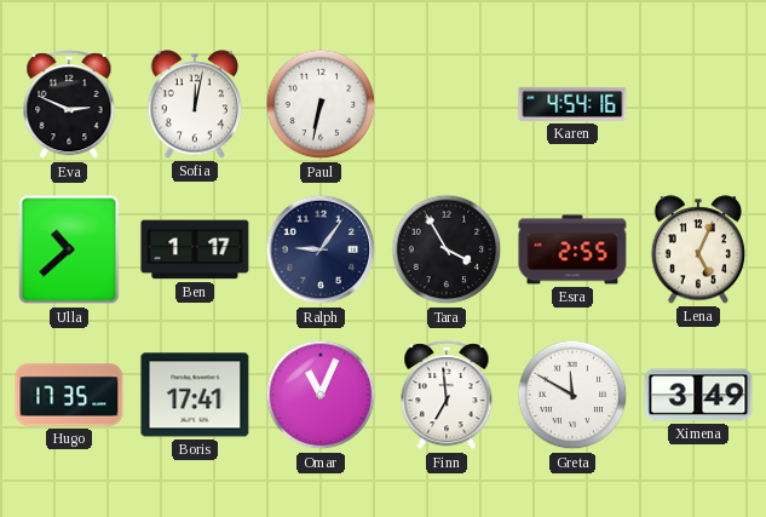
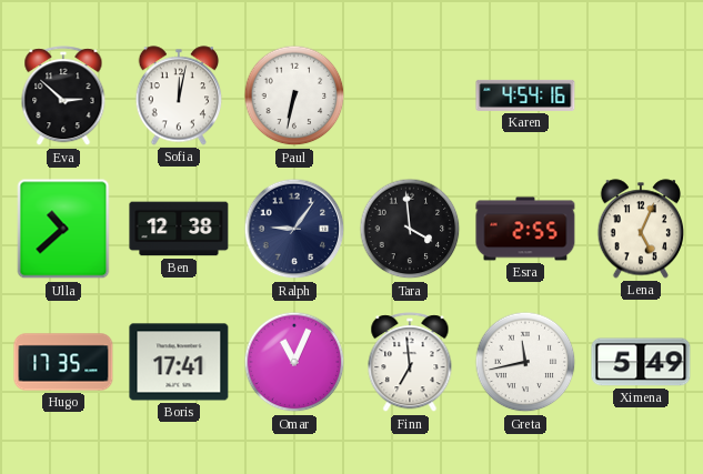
Eva: 2:49 -> 2:52
Ben: 1:17 -> 12:38
Tara: 3:55 -> 3:59
Greta: 11:50 -> 11:43
Ximena: 3:49 -> 5:49
